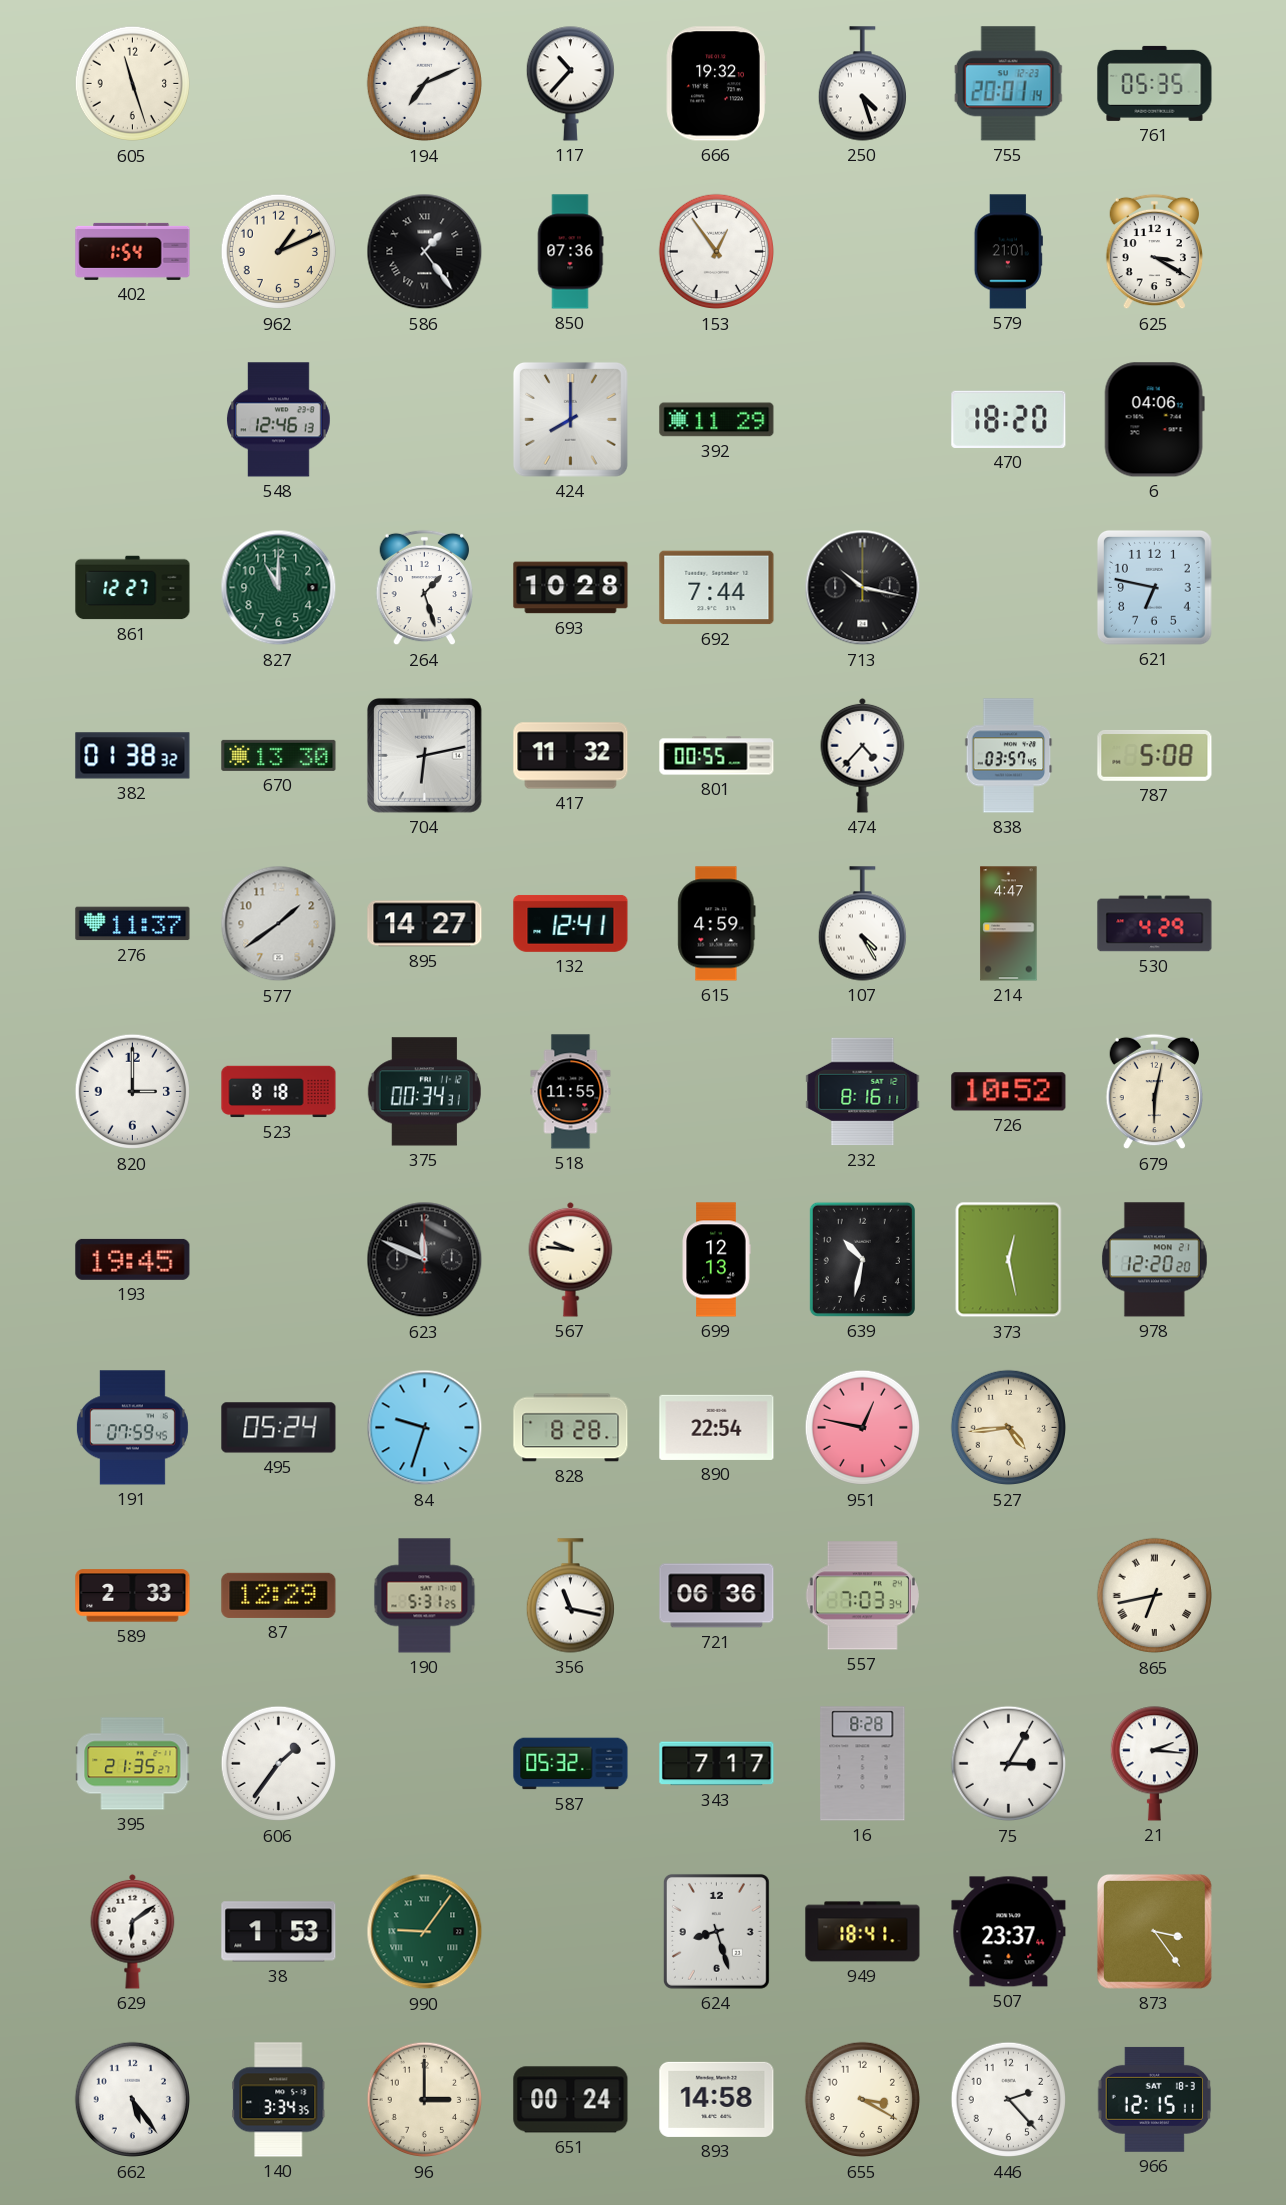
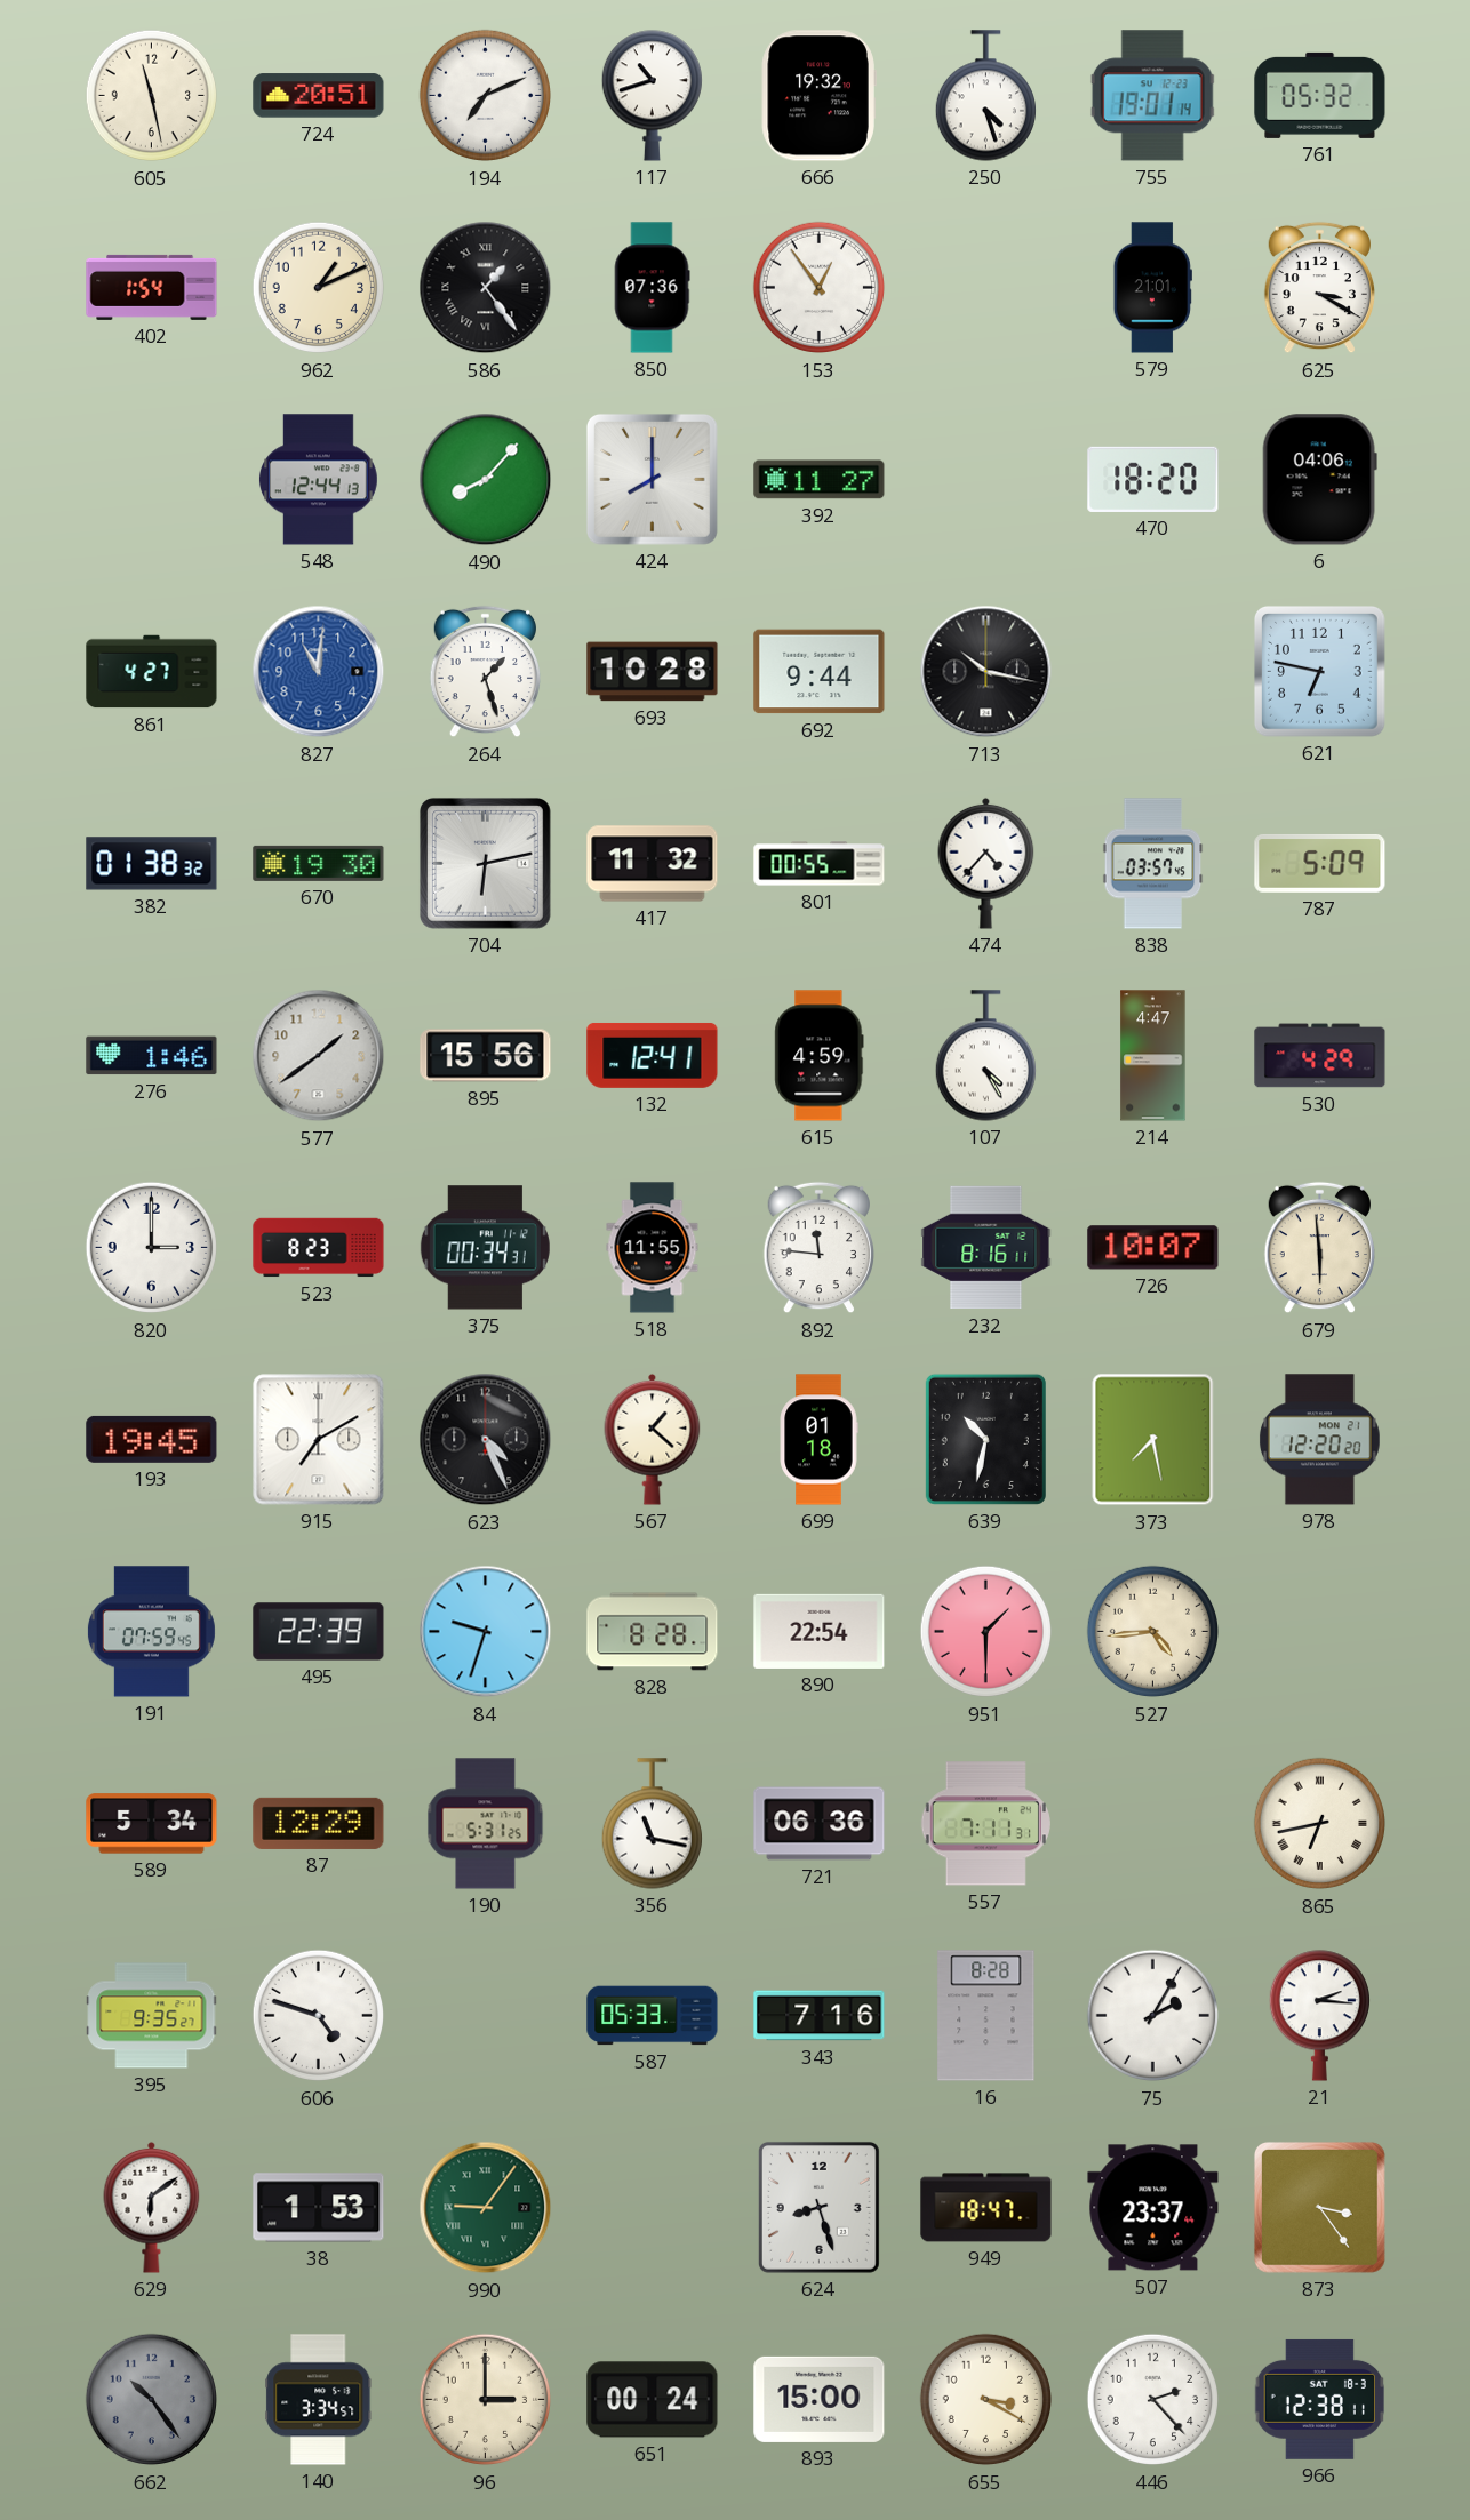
605: 11:27 -> 11:28
724: none -> 20:51
117: 10:37 -> 10:42
755: 20:01 -> 19:01
761: 05:35 -> 05:32
548: 12:46 -> 12:44
490: none -> 8:07
392: 11:29 -> 11:27
861: 12:27 -> 4:27
827: 11:00 -> 11:01
827 dial: green -> blue
692: 7:44 -> 9:44
670: 13:30 -> 19:30
787: 5:08 -> 5:09
276: 11:37 -> 1:46
895: 14:27 -> 15:56
523: 8:18 -> 8:23
892: none -> 11:46
726: 10:52 -> 10:07
679: 6:02 -> 5:59
915: none -> 7:10
623: 11:49 -> 4:26
567: 9:46 -> 1:22
699: 12:13 -> 01:18
373: 12:28 -> 7:28
495: 05:24 -> 22:39
951: 12:47 -> 1:30
589: 2:33 -> 5:34
557: 7:03 -> 7:11
395: 21:35 -> 9:35
606: 1:36 -> 4:48
587: 05:32 -> 05:33
343: 7:17 -> 7:16
75: 3:05 -> 2:05
949: 18:41 -> 18:47
662: 5:24 -> 10:24
662 dial: white -> grey
140: 3:34:35 -> 3:34:57
893: 14:58 -> 15:00
966: 12:15 -> 12:38
